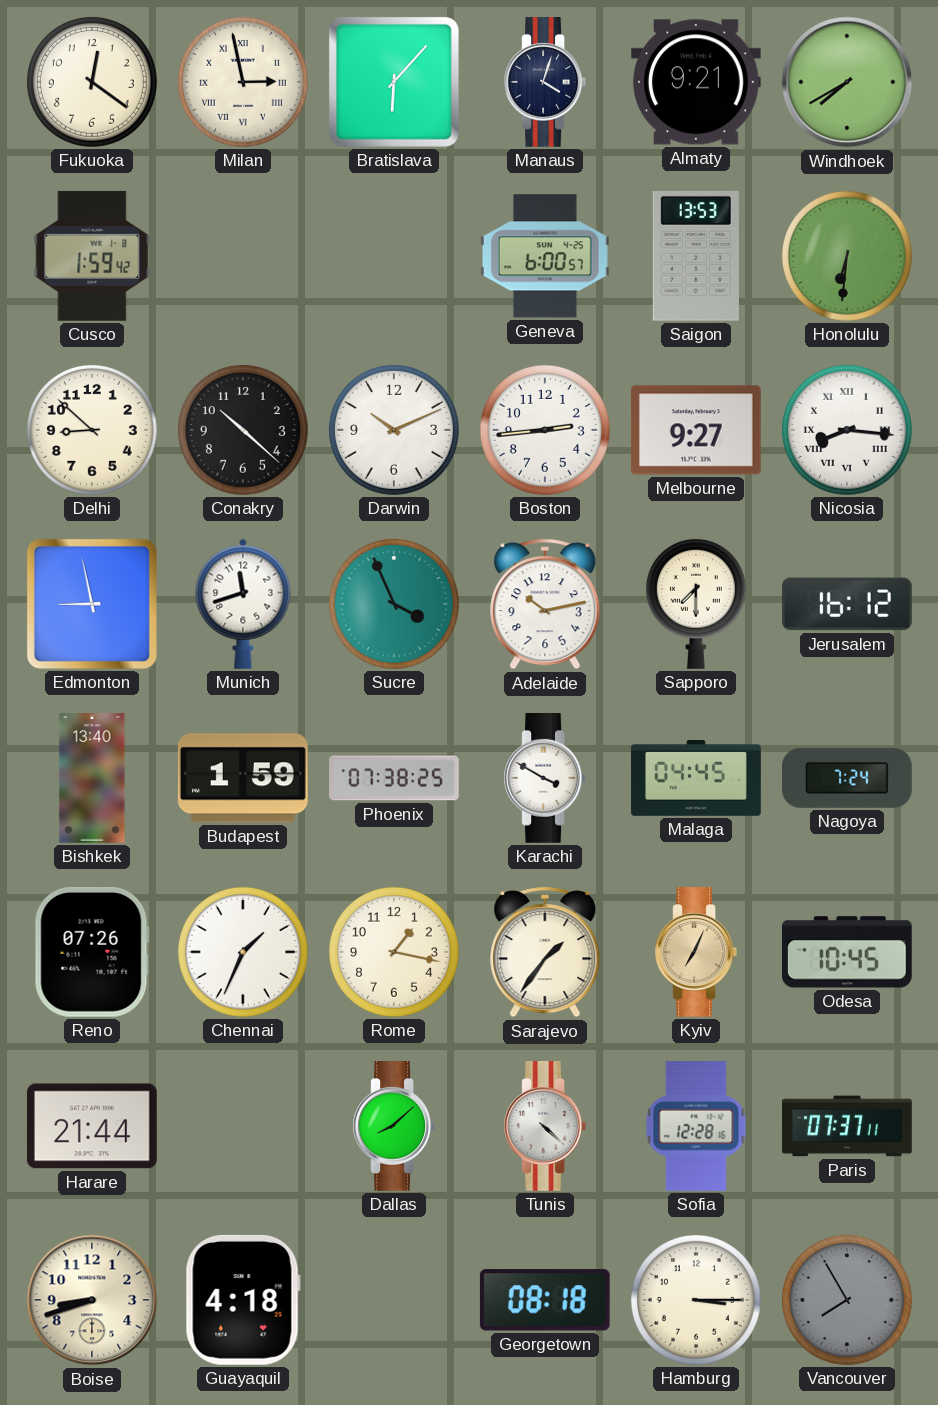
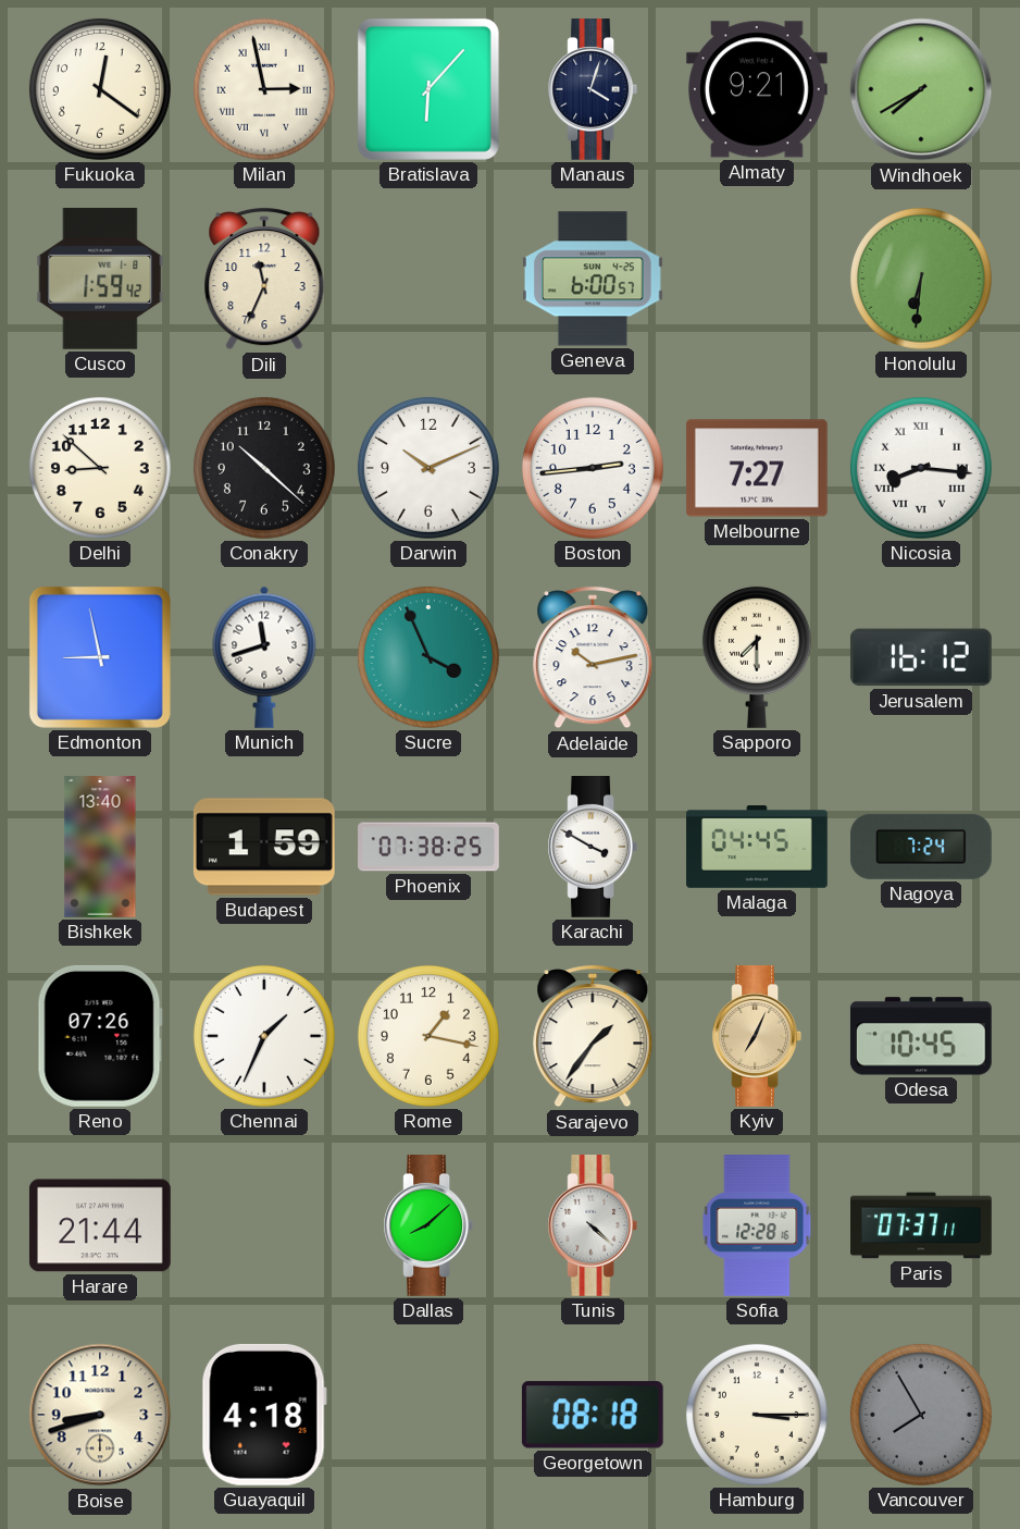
Dili: none -> 11:34
Saigon: 13:53 -> none
Melbourne: 9:27 -> 7:27
